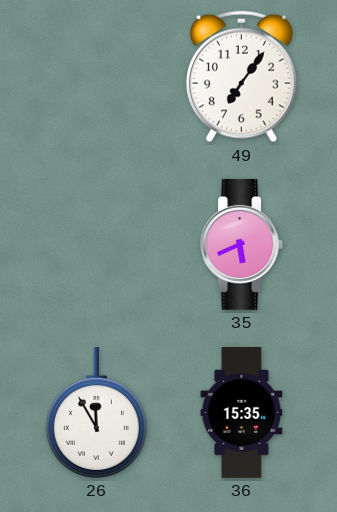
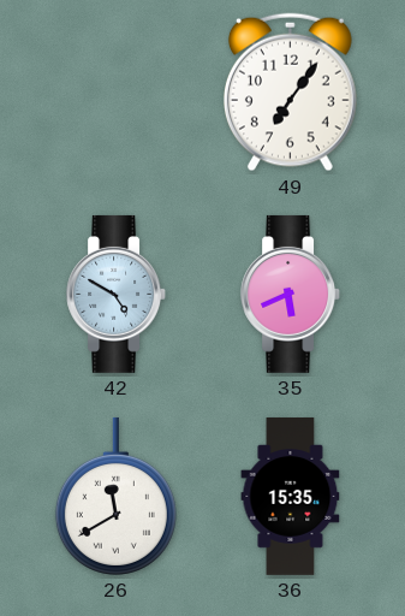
42: none -> 4:50
26: 11:55 -> 11:40
